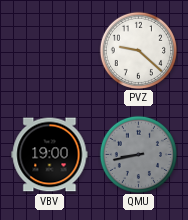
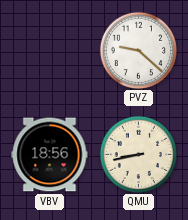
VBV: 19:00 -> 18:56
QMU dial: grey -> cream
